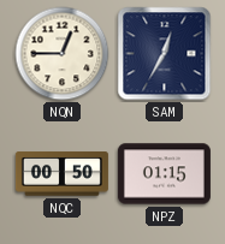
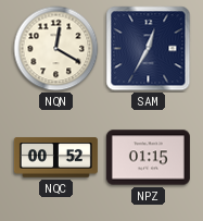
NQN: 12:45 -> 12:20
NQC: 00:50 -> 00:52
